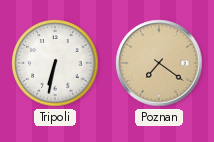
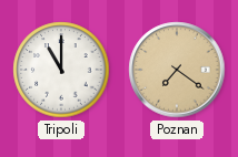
Tripoli: 6:32 -> 11:00
